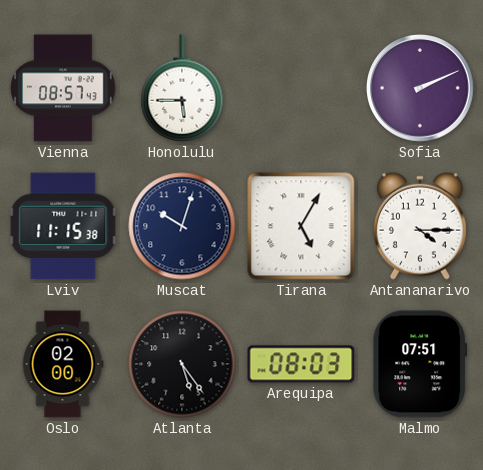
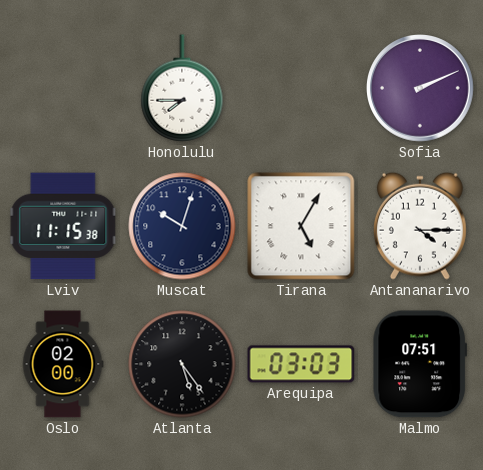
Vienna: 08:57 -> none
Honolulu: 5:45 -> 7:45
Arequipa: 08:03 -> 03:03
